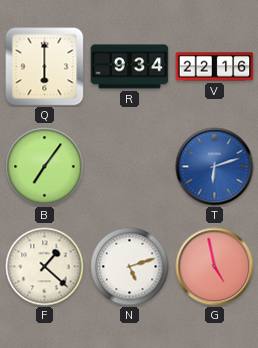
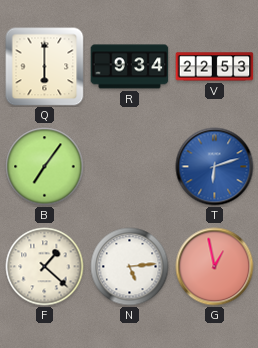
V: 22:16 -> 22:53
N: 5:12 -> 5:14
G: 4:58 -> 12:58
